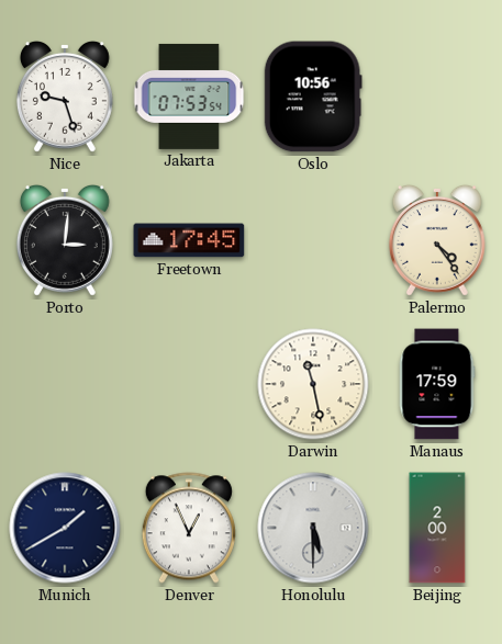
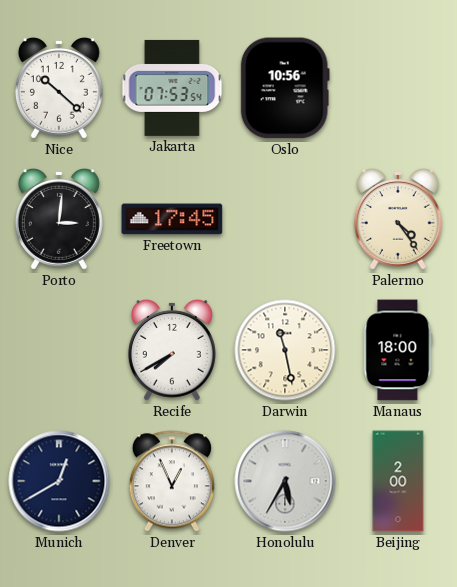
Nice: 9:27 -> 10:22
Recife: none -> 7:40
Manaus: 17:59 -> 18:00
Munich: 1:40 -> 12:40
Honolulu: 5:30 -> 5:35
